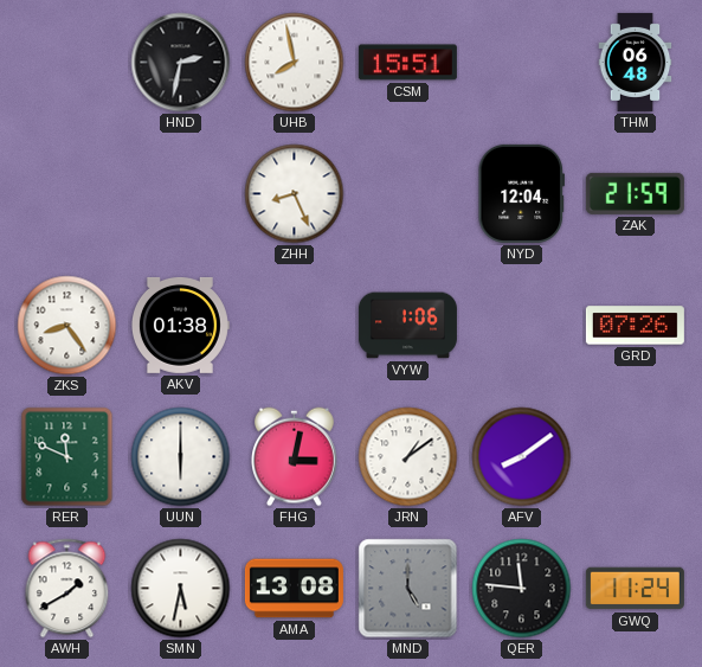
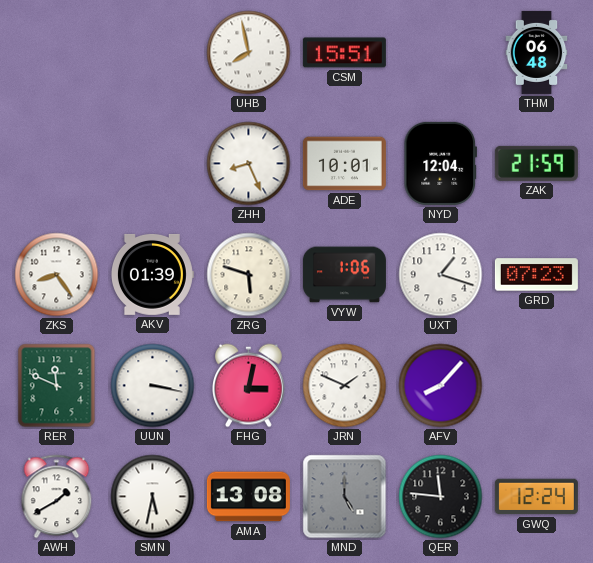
HND: 2:32 -> none
ADE: none -> 10:01
AKV: 01:38 -> 01:39
ZRG: none -> 5:48
UXT: none -> 1:18
GRD: 07:26 -> 07:23
UUN: 6:00 -> 3:17
JRN: 1:09 -> 1:49
AFV: 8:09 -> 8:07
GWQ: 11:24 -> 12:24
